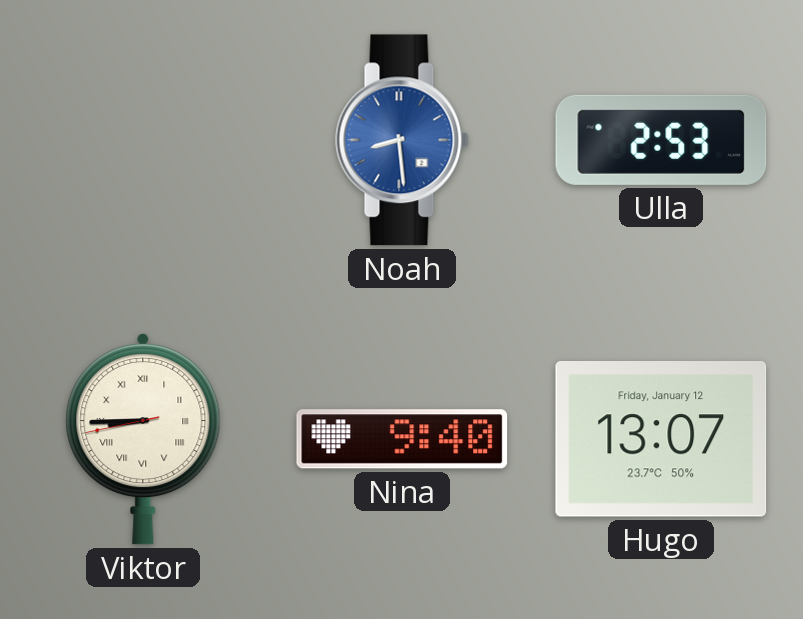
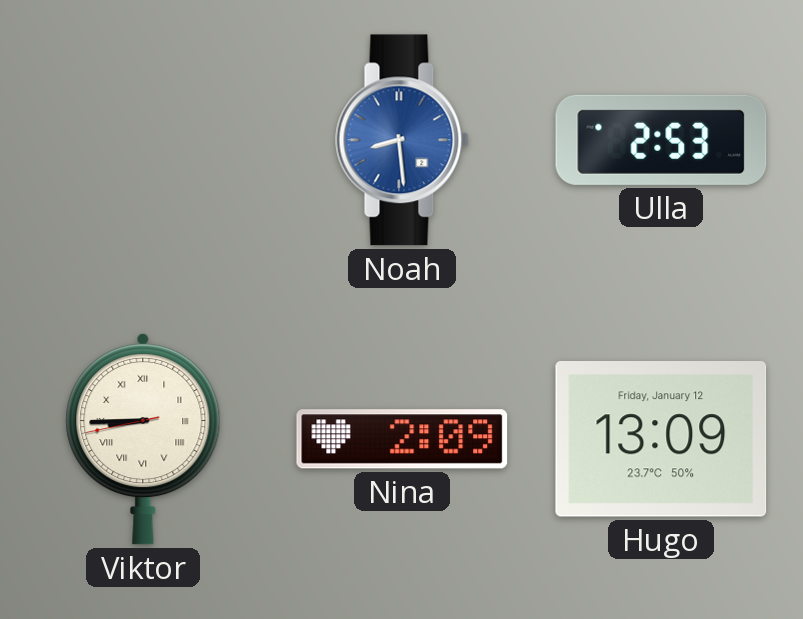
Nina: 9:40 -> 2:09
Hugo: 13:07 -> 13:09
